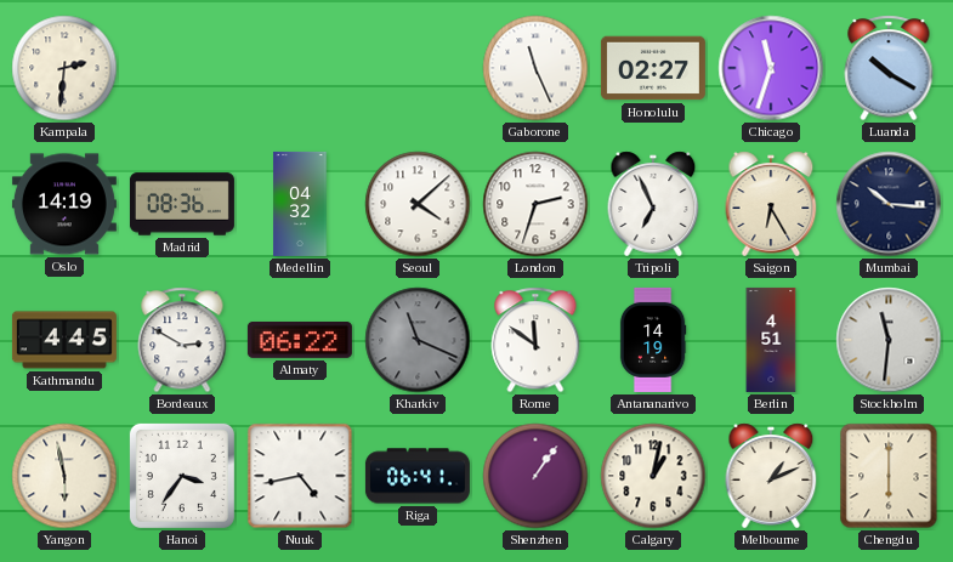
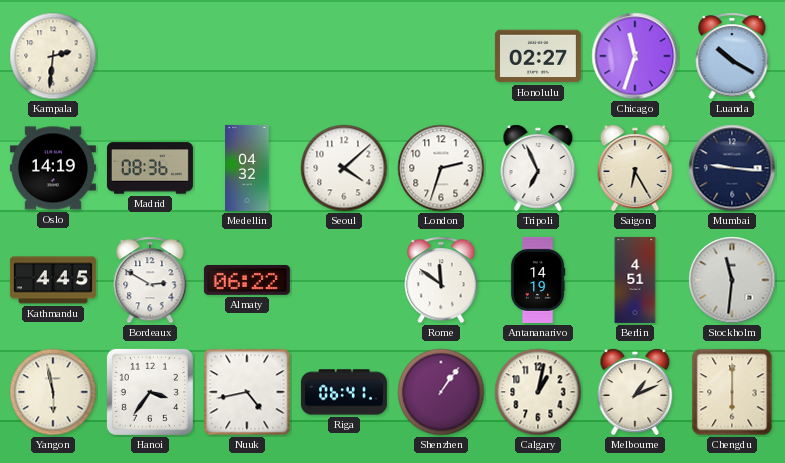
Gaborone: 11:26 -> none
Mumbai: 10:16 -> 9:16
Kharkiv: 11:19 -> none
